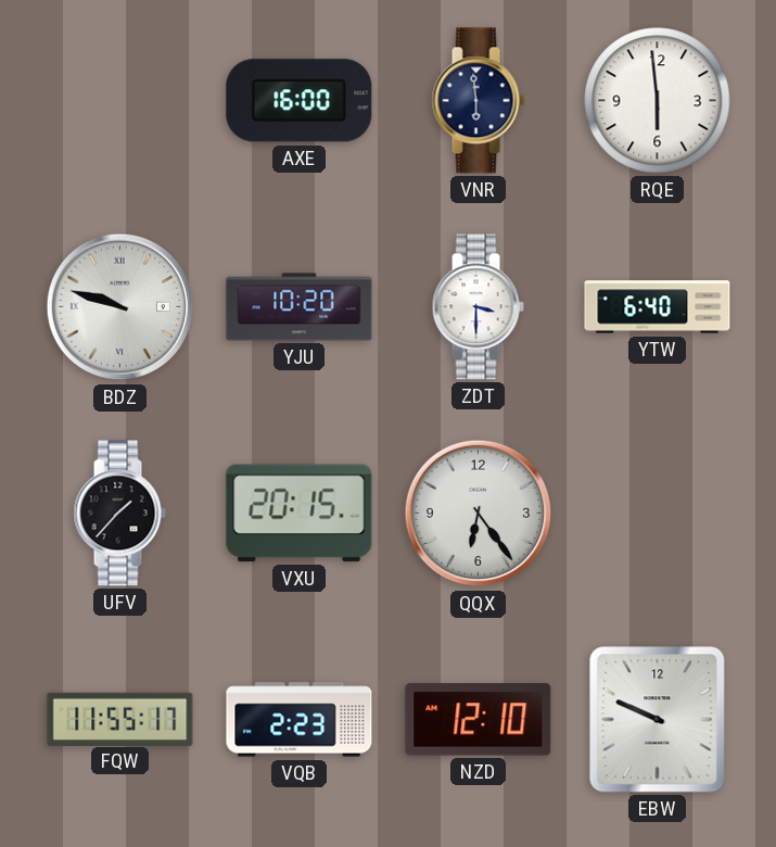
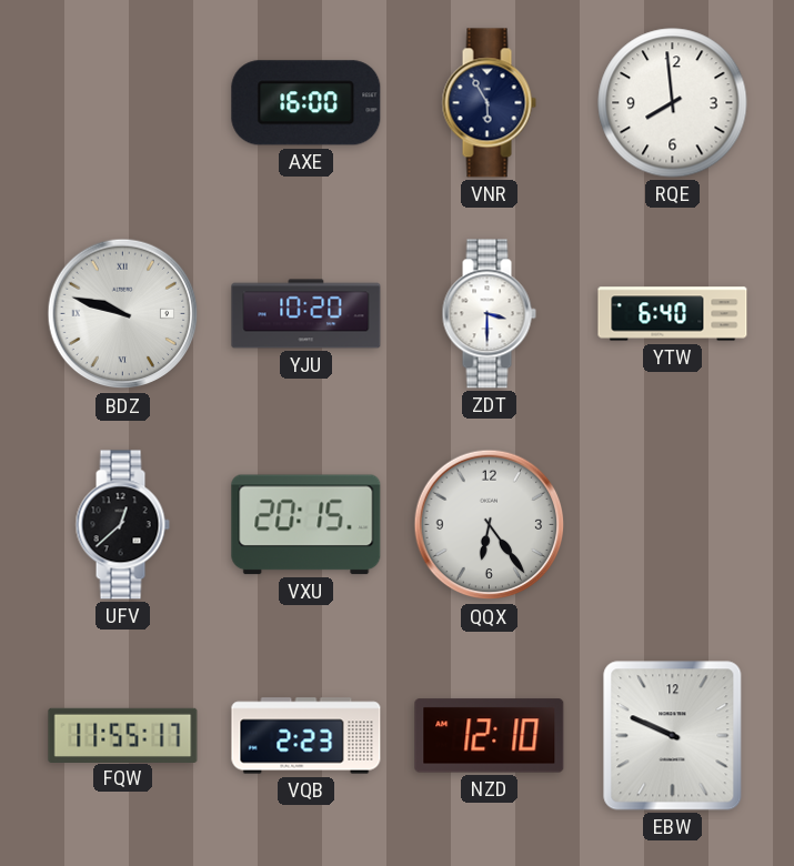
VNR: 5:59 -> 5:55
RQE: 5:59 -> 7:59
UFV: 1:37 -> 12:38
